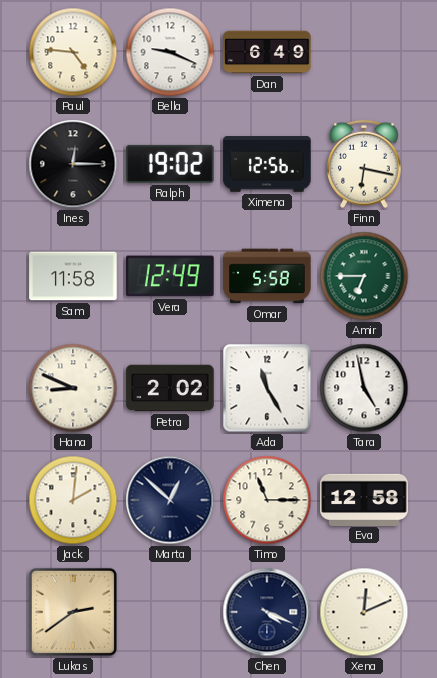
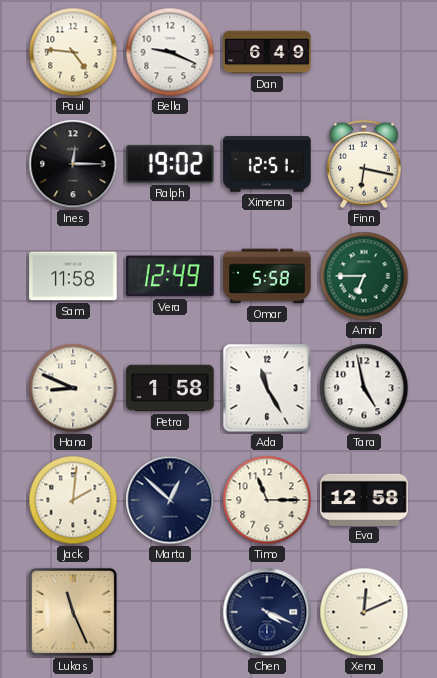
Ximena: 12:56 -> 12:51
Petra: 2:02 -> 1:58
Lukas: 2:39 -> 11:26
